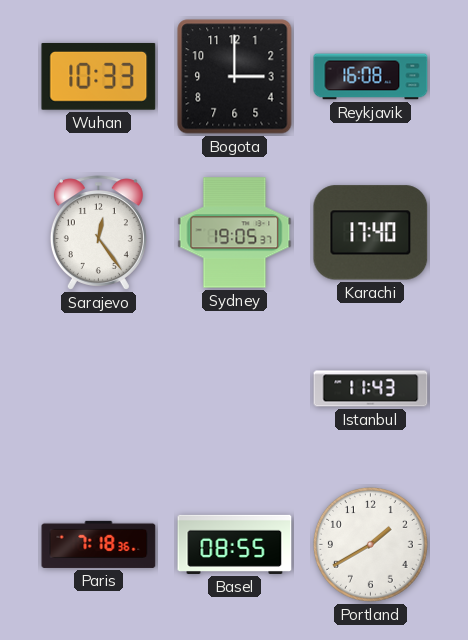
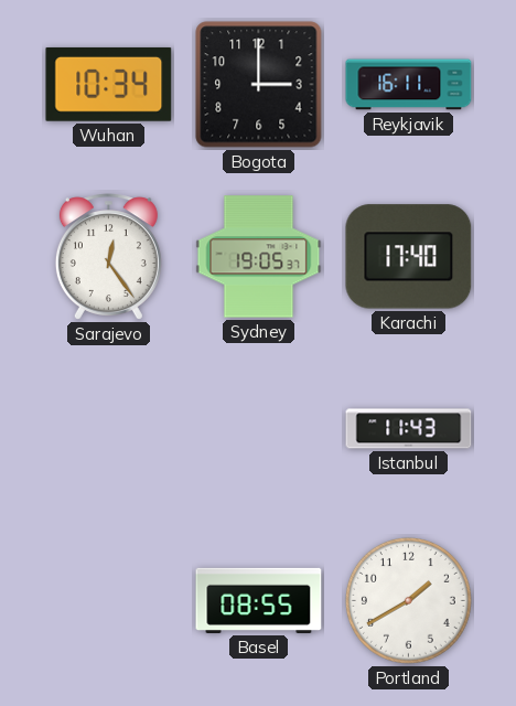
Wuhan: 10:33 -> 10:34
Reykjavik: 16:08 -> 16:11
Paris: 7:18 -> none
